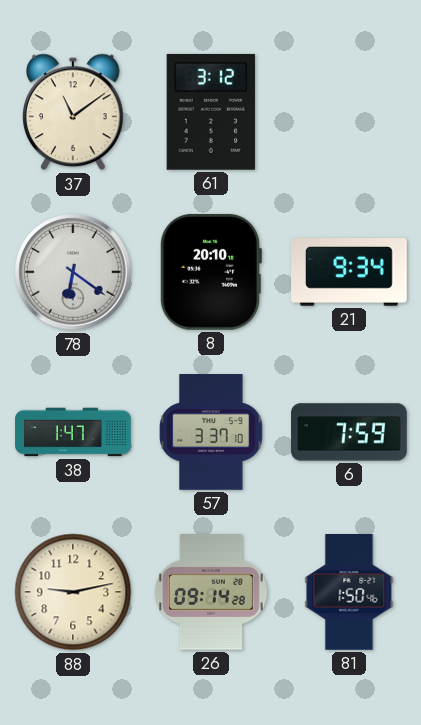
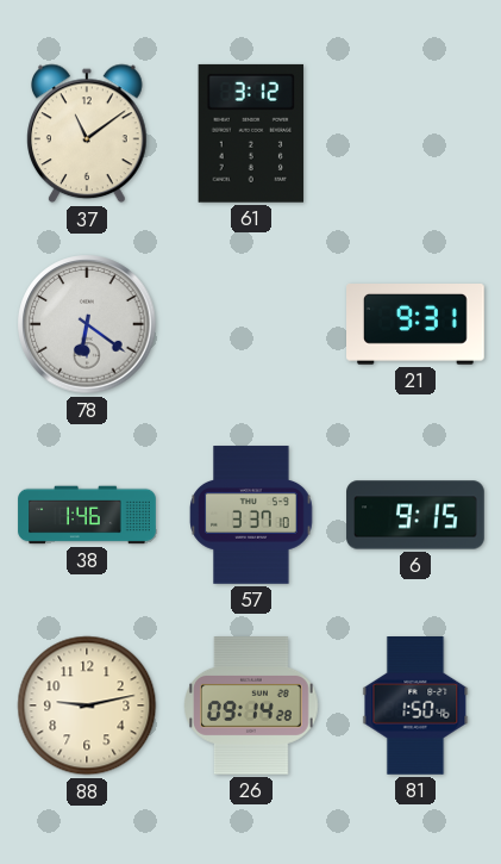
8: 20:10 -> none
21: 9:34 -> 9:31
38: 1:47 -> 1:46
6: 7:59 -> 9:15
